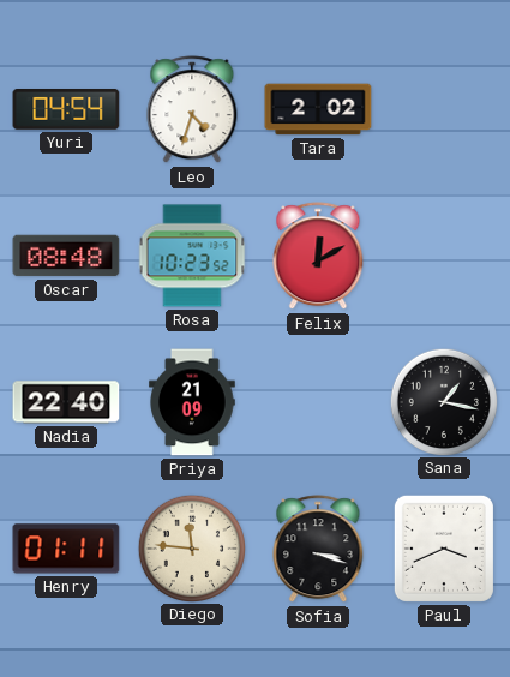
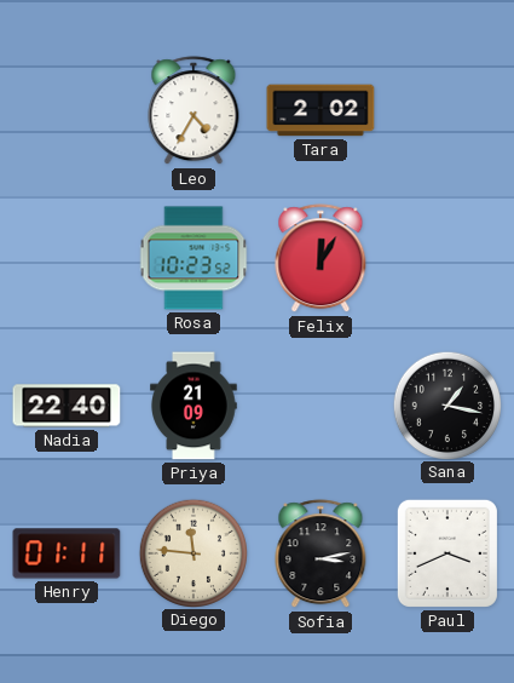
Yuri: 04:54 -> none
Leo: 4:33 -> 4:35
Oscar: 08:48 -> none
Felix: 12:10 -> 12:05
Sofia: 3:18 -> 3:13
